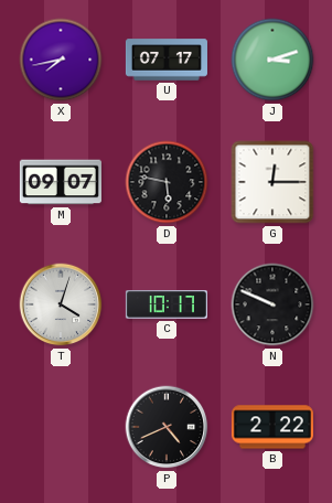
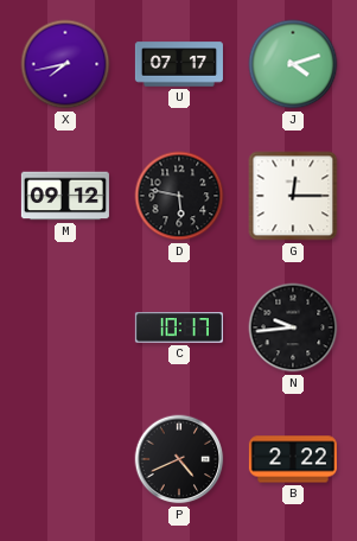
J: 3:12 -> 4:12
M: 09:07 -> 09:12
T: 4:03 -> none
N: 9:49 -> 9:44
